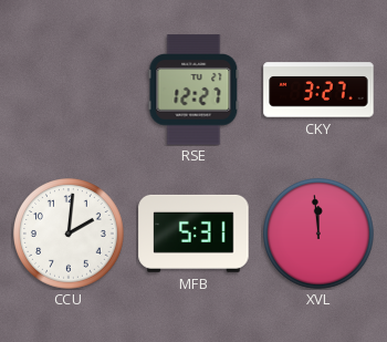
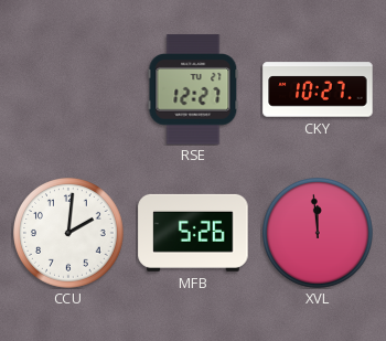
CKY: 3:27 -> 10:27
MFB: 5:31 -> 5:26
